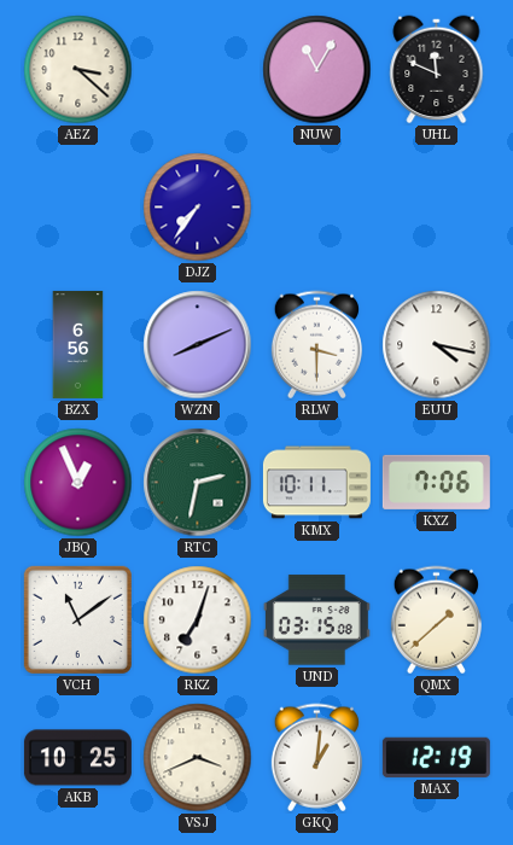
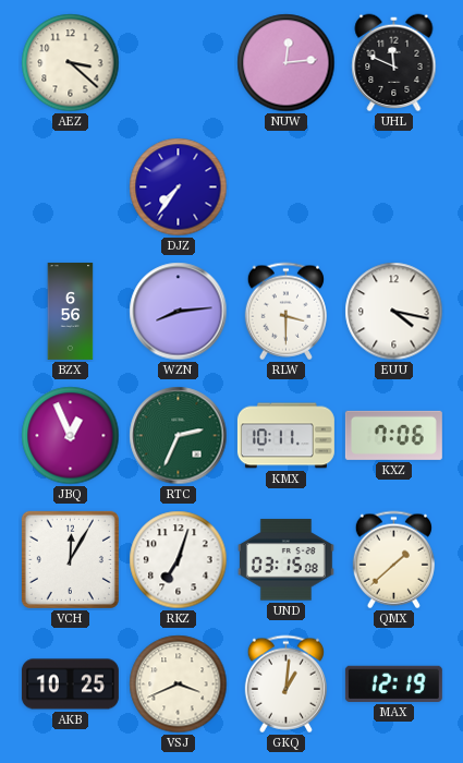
NUW: 11:05 -> 12:14
WZN: 8:11 -> 8:14
RTC: 2:32 -> 2:34
VCH: 11:09 -> 12:05
